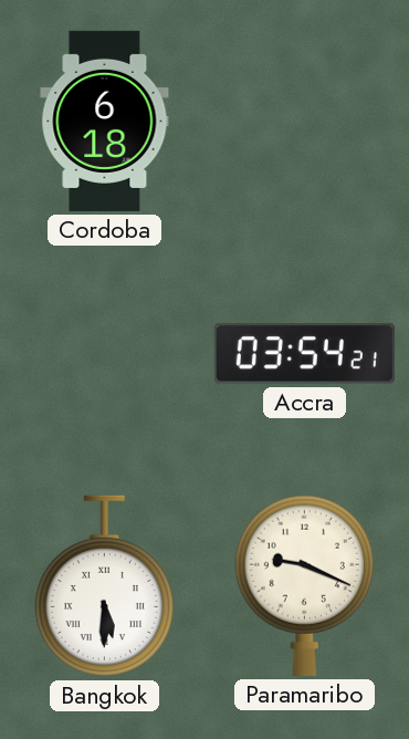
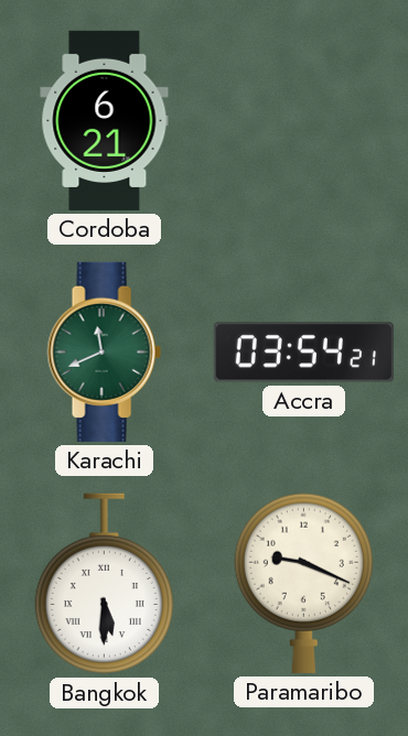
Cordoba: 6:18 -> 6:21
Karachi: none -> 11:41
